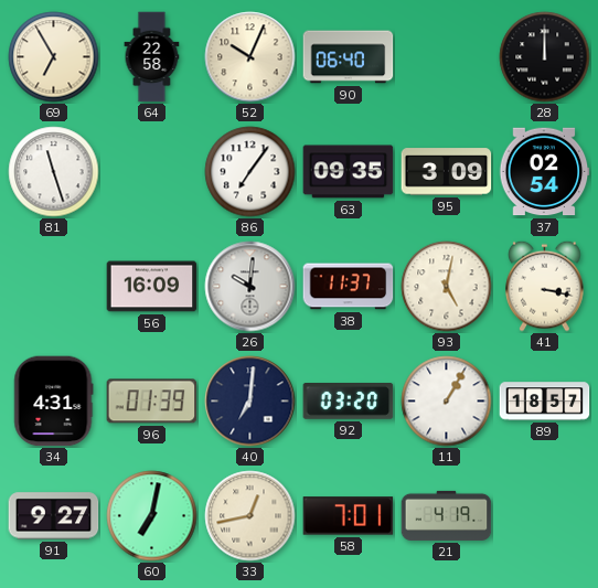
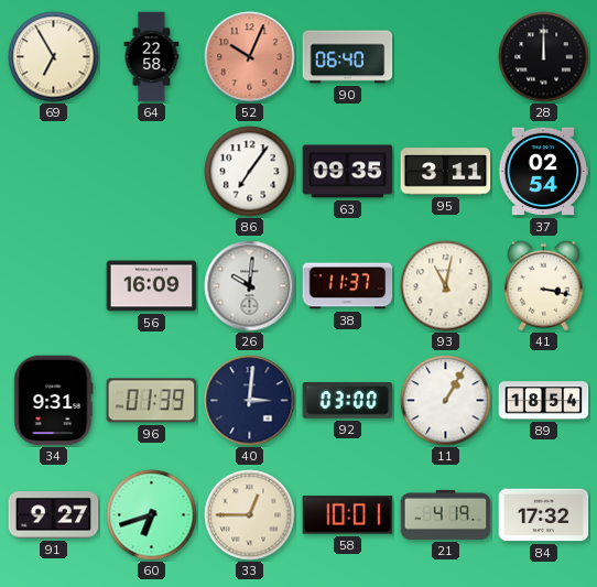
52 dial: cream -> salmon
81: 11:27 -> none
95: 3:09 -> 3:11
93: 5:02 -> 11:02
34: 4:31 -> 9:31
40: 7:01 -> 3:01
92: 03:20 -> 03:00
89: 18:57 -> 18:54
60: 7:02 -> 6:42
33: 12:43 -> 12:45
58: 7:01 -> 10:01
84: none -> 17:32
